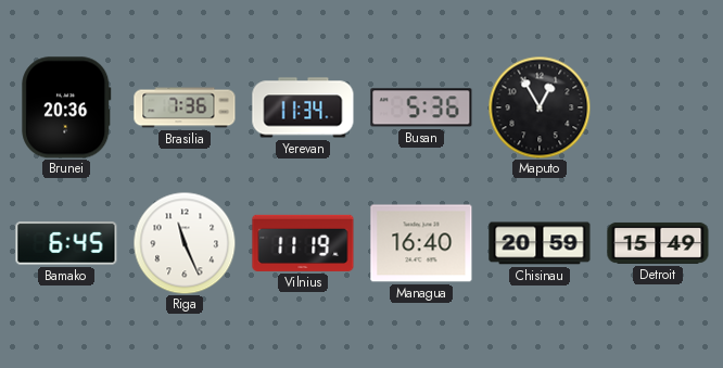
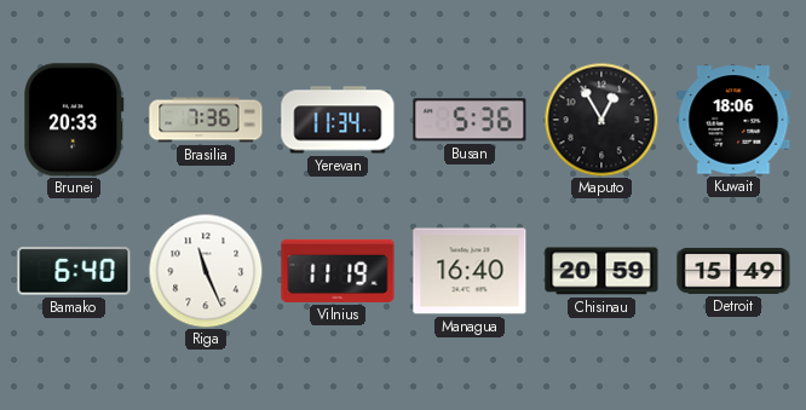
Brunei: 20:36 -> 20:33
Kuwait: none -> 18:06
Bamako: 6:45 -> 6:40
